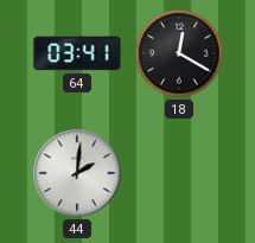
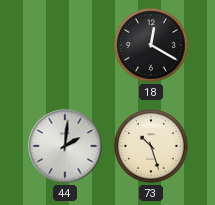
64: 03:41 -> none
73: none -> 10:27
